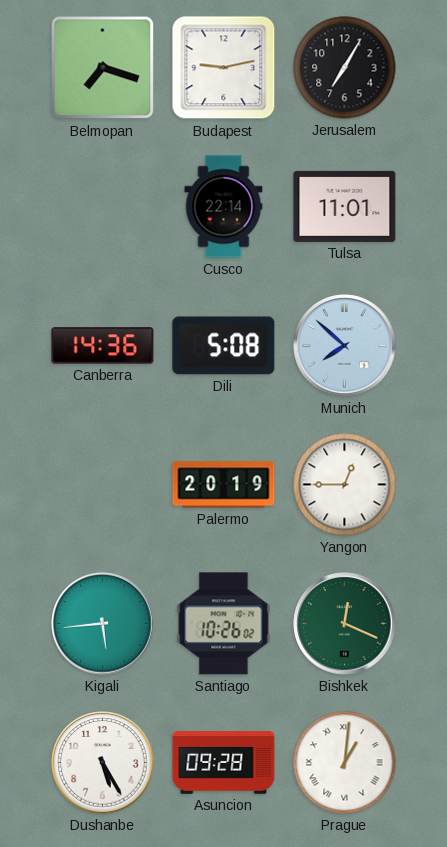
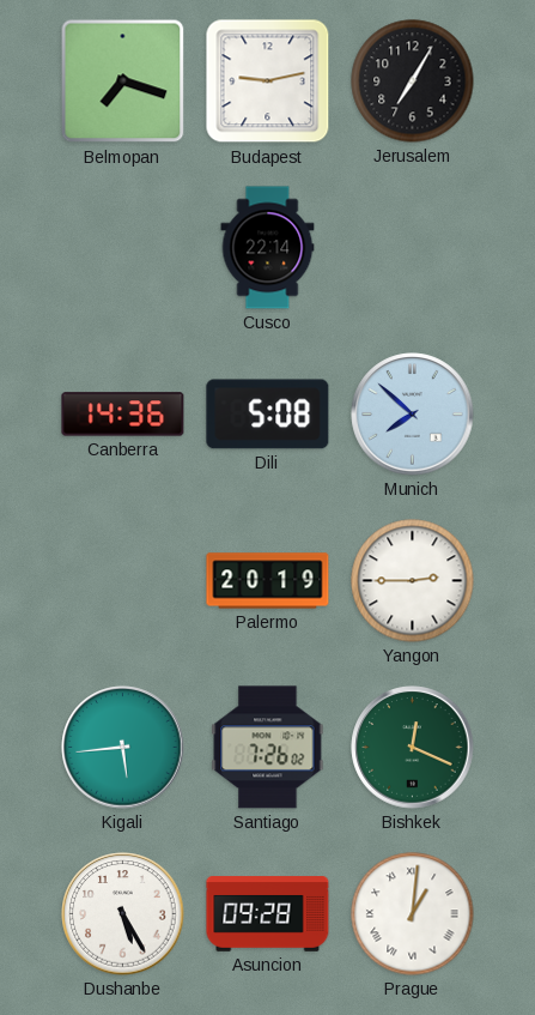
Tulsa: 11:01 -> none
Yangon: 12:45 -> 2:45
Santiago: 10:26 -> 7:26
